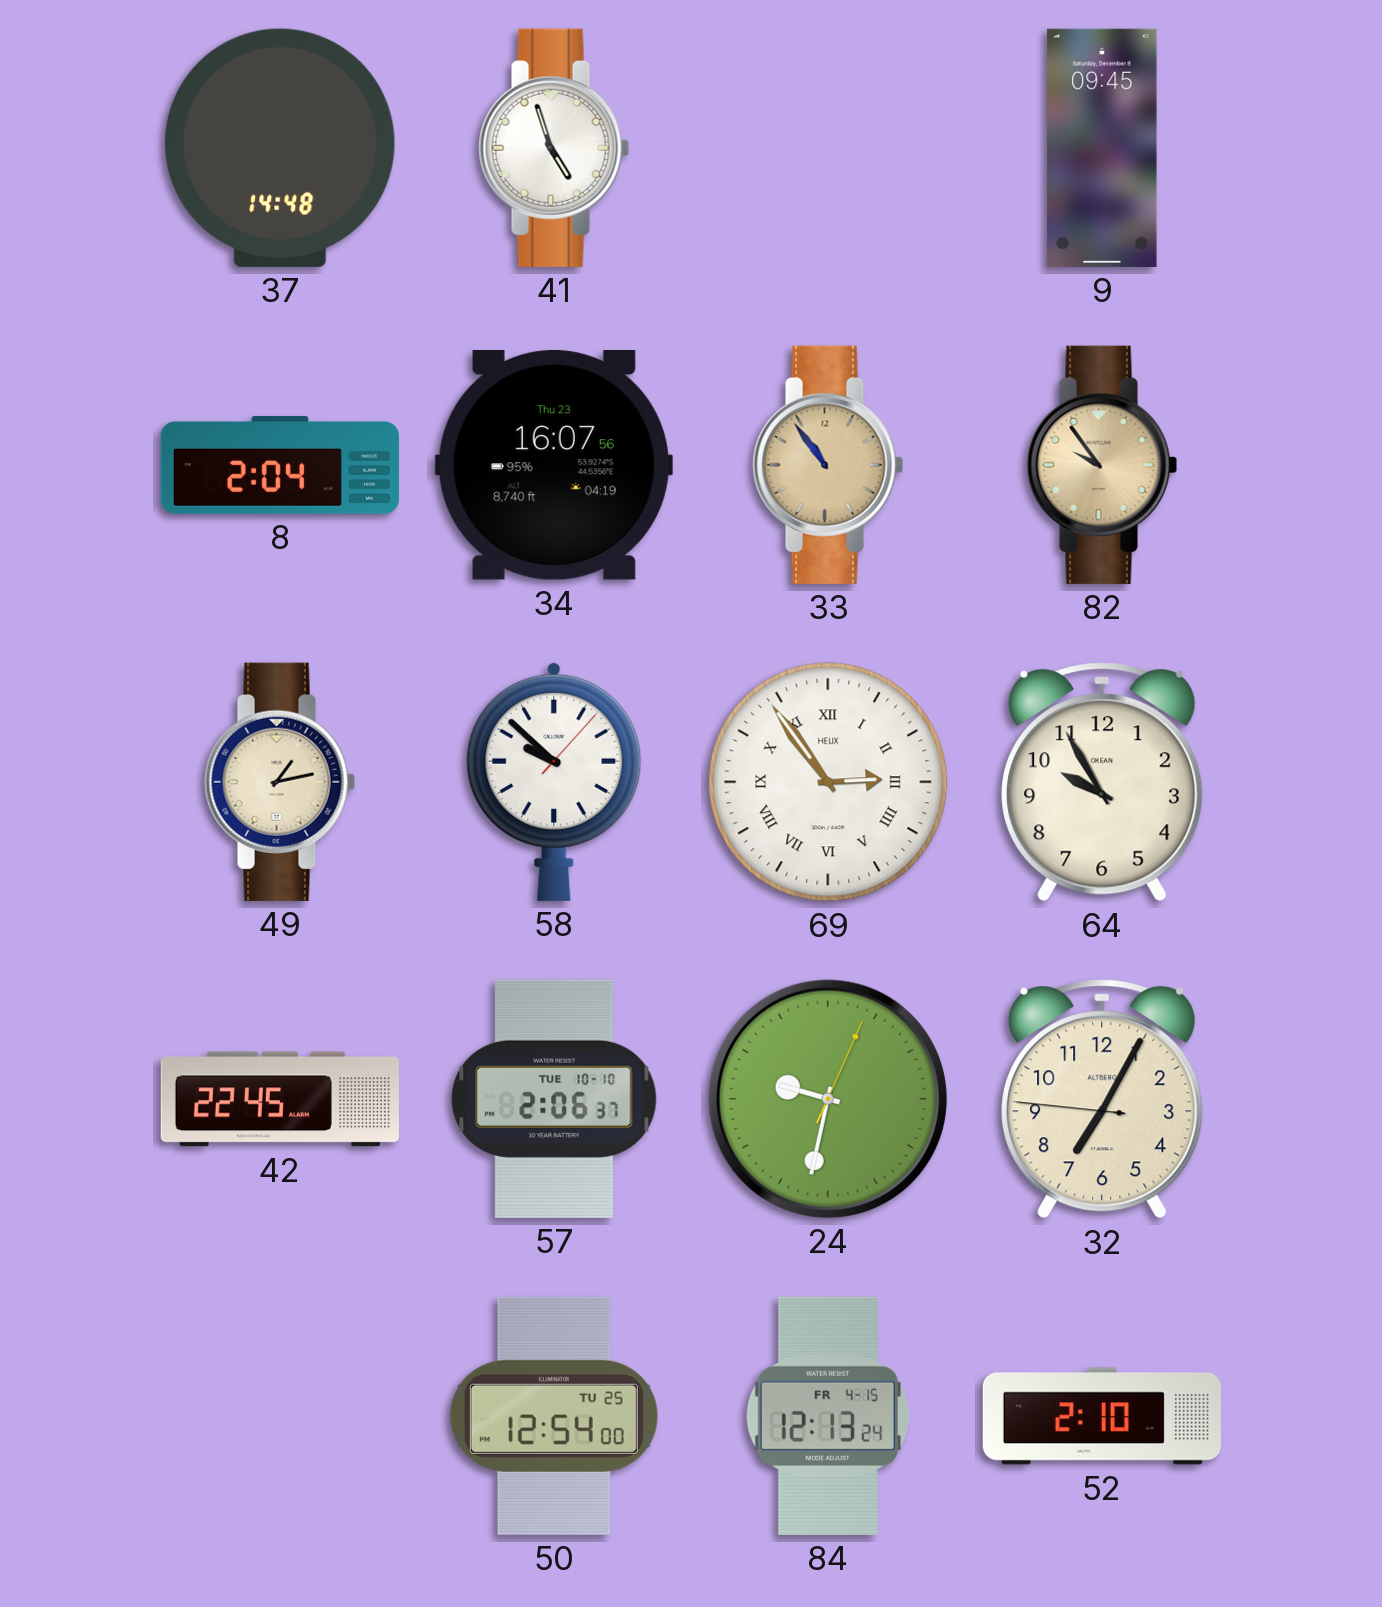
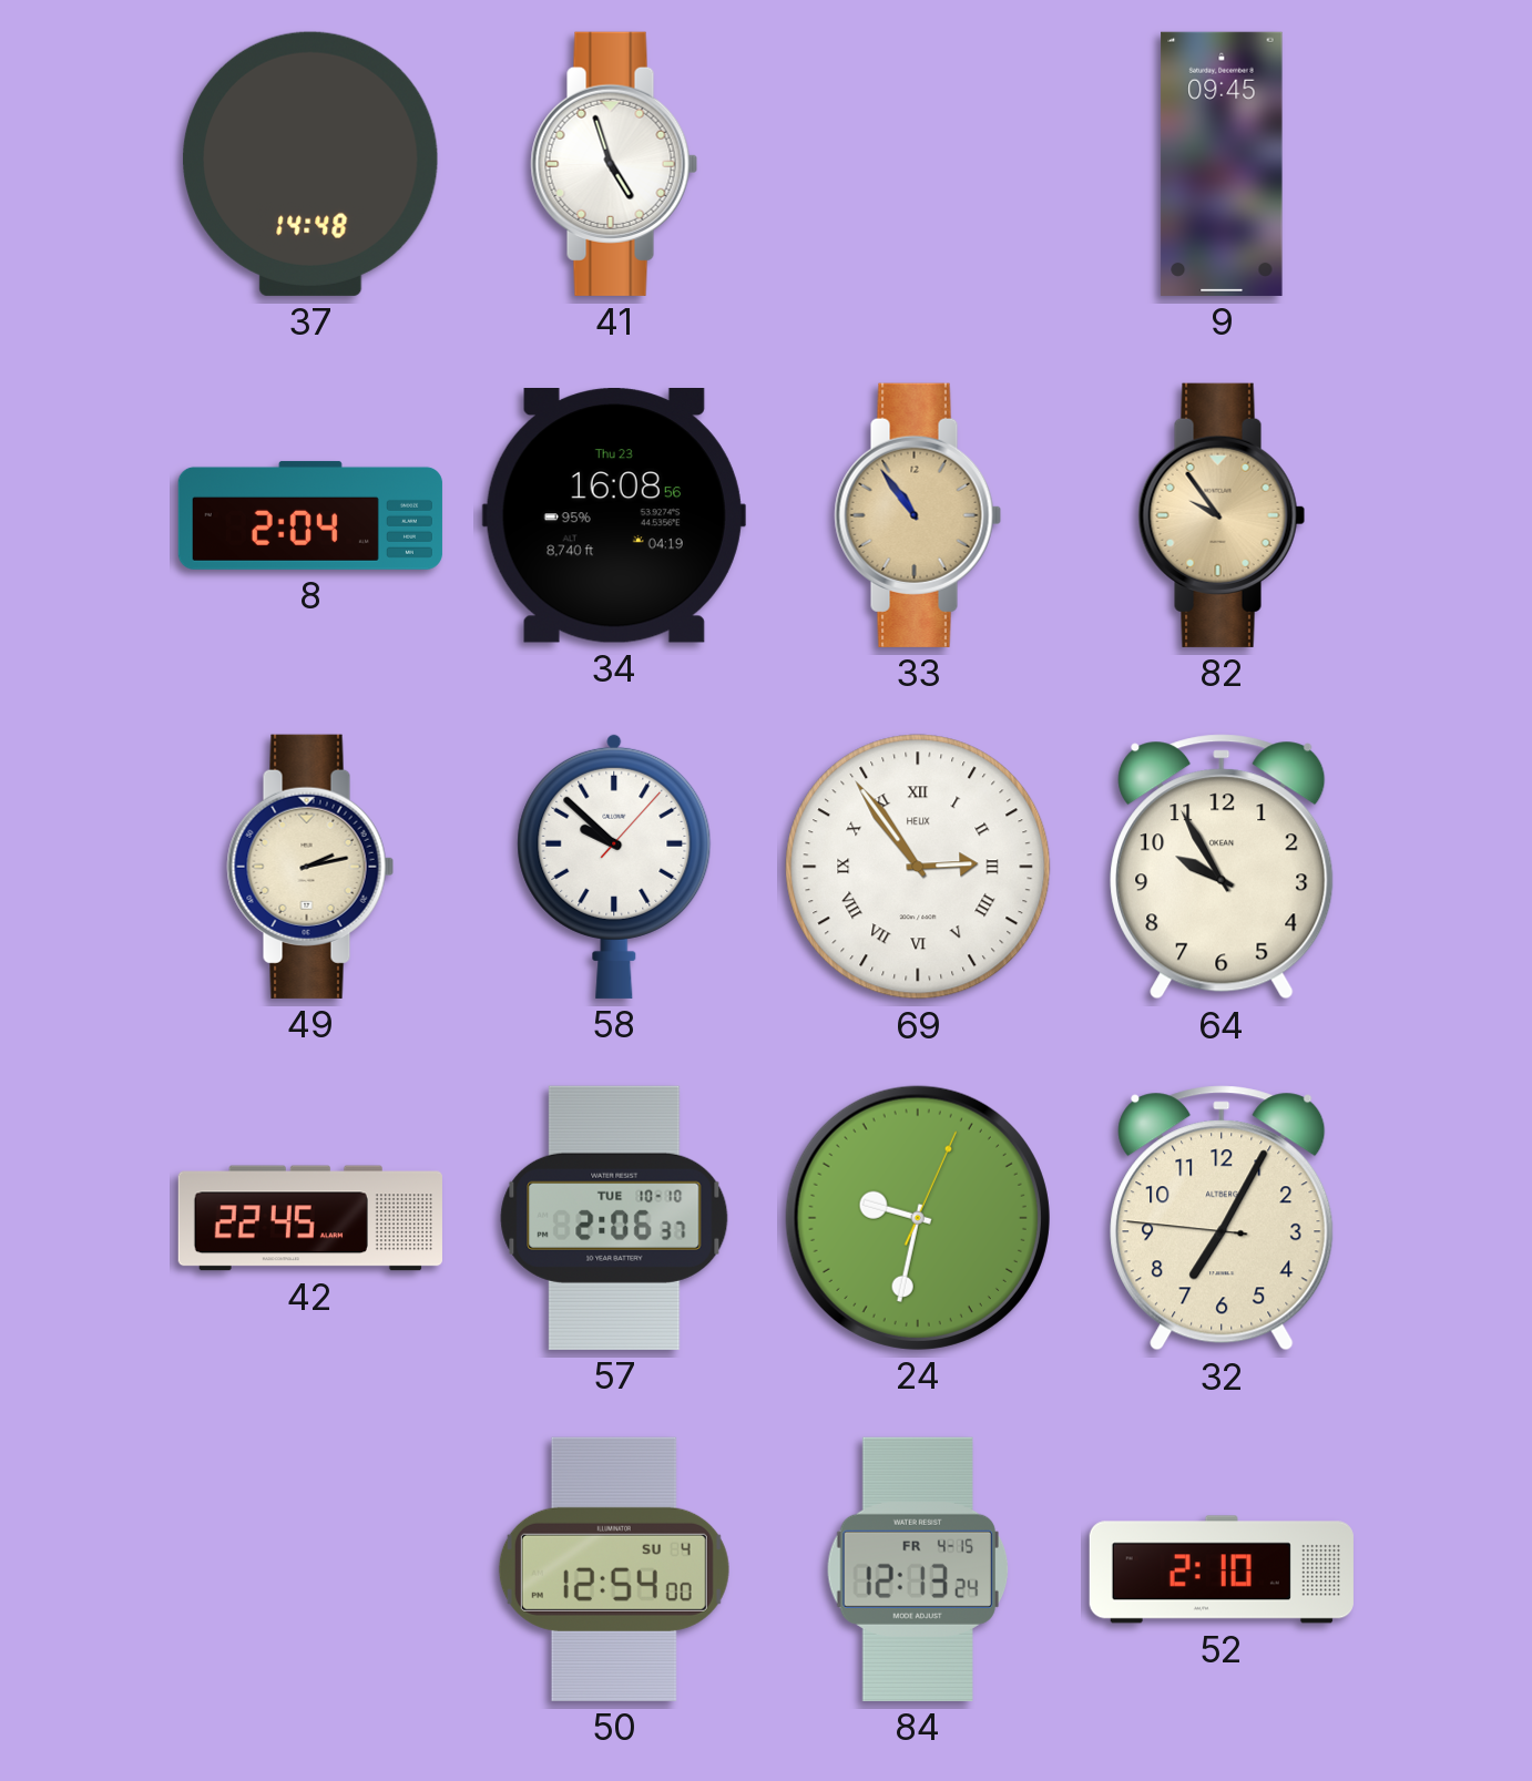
34: 16:07 -> 16:08
49: 1:13 -> 2:13
50 date: TU 25 -> SU 4
